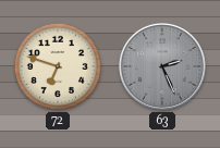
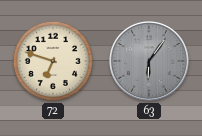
63: 2:26 -> 6:06
